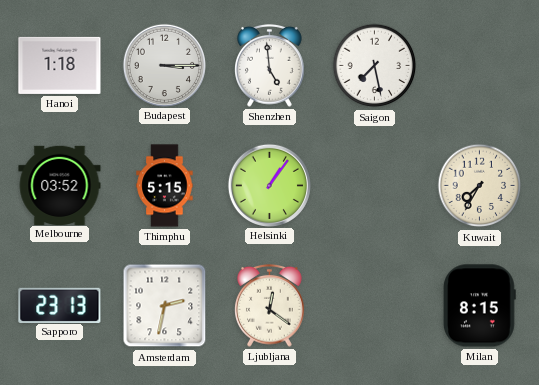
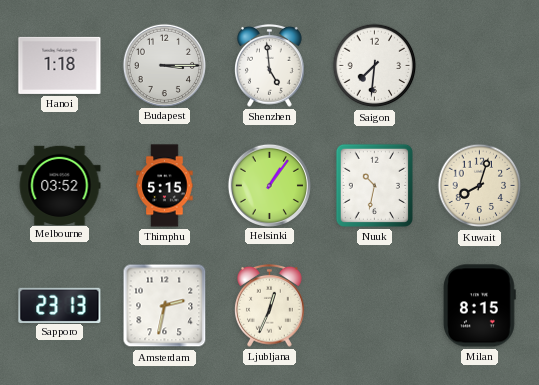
Saigon: 7:28 -> 7:31
Nuuk: none -> 10:32
Kuwait: 7:35 -> 8:03
Ljubljana: 12:21 -> 12:34
